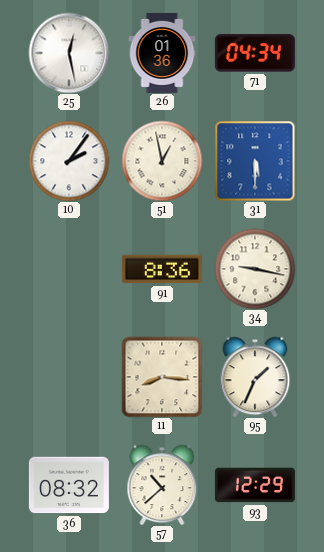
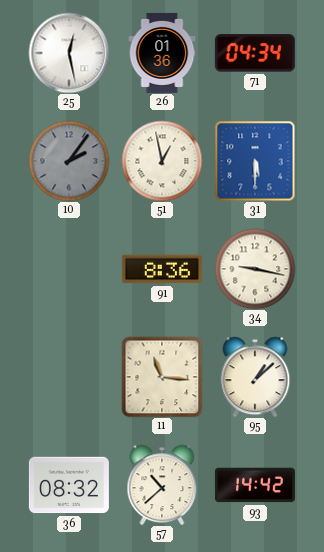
10 dial: white -> grey
11: 8:16 -> 11:16
95: 1:34 -> 1:08
93: 12:29 -> 14:42
